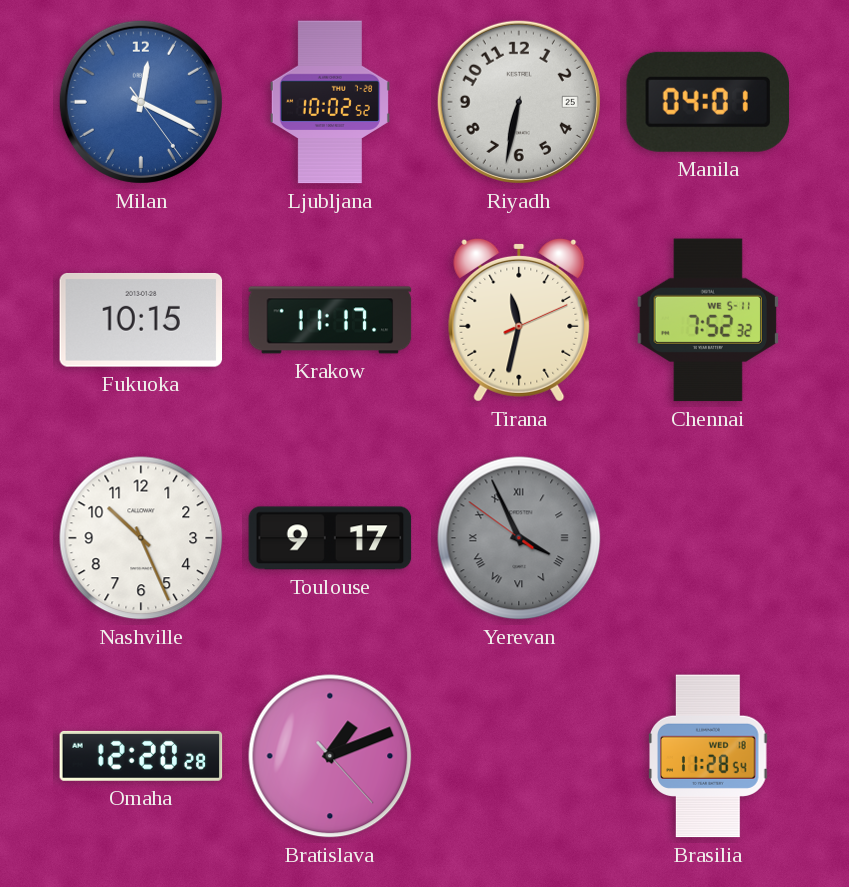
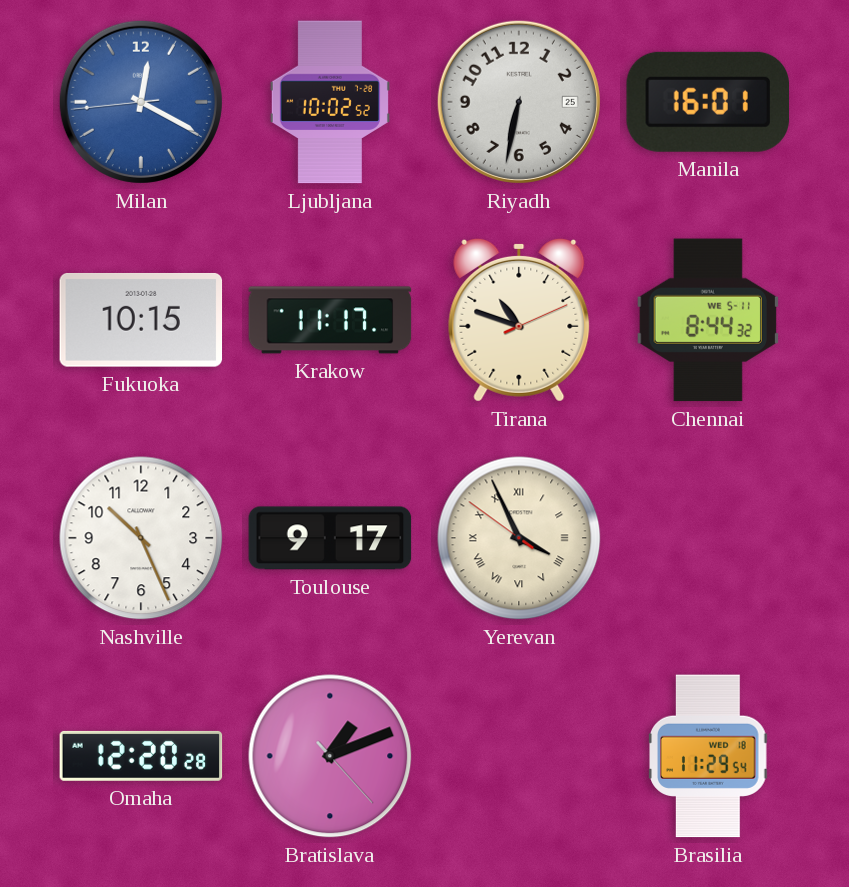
Milan: 12:19:24 -> 12:19:44
Manila: 04:01 -> 16:01
Tirana: 11:32 -> 10:48
Chennai: 7:52 -> 8:44
Yerevan dial: grey -> cream
Brasilia: 11:28 -> 11:29
